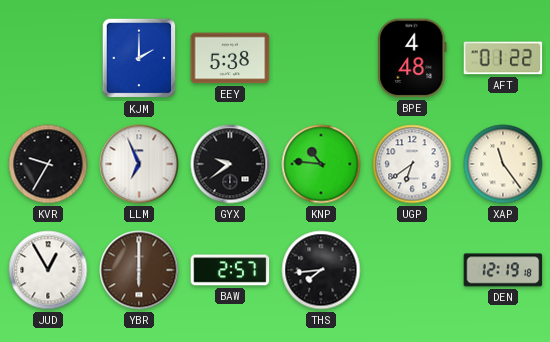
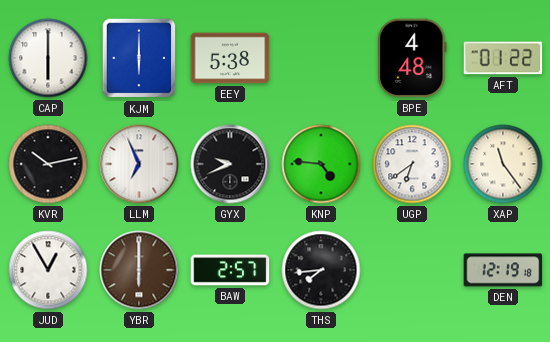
CAP: none -> 6:00
KJM: 2:00 -> 6:00
KVR: 9:35 -> 10:13
GYX: 9:39 -> 9:41
KNP: 10:46 -> 4:46
